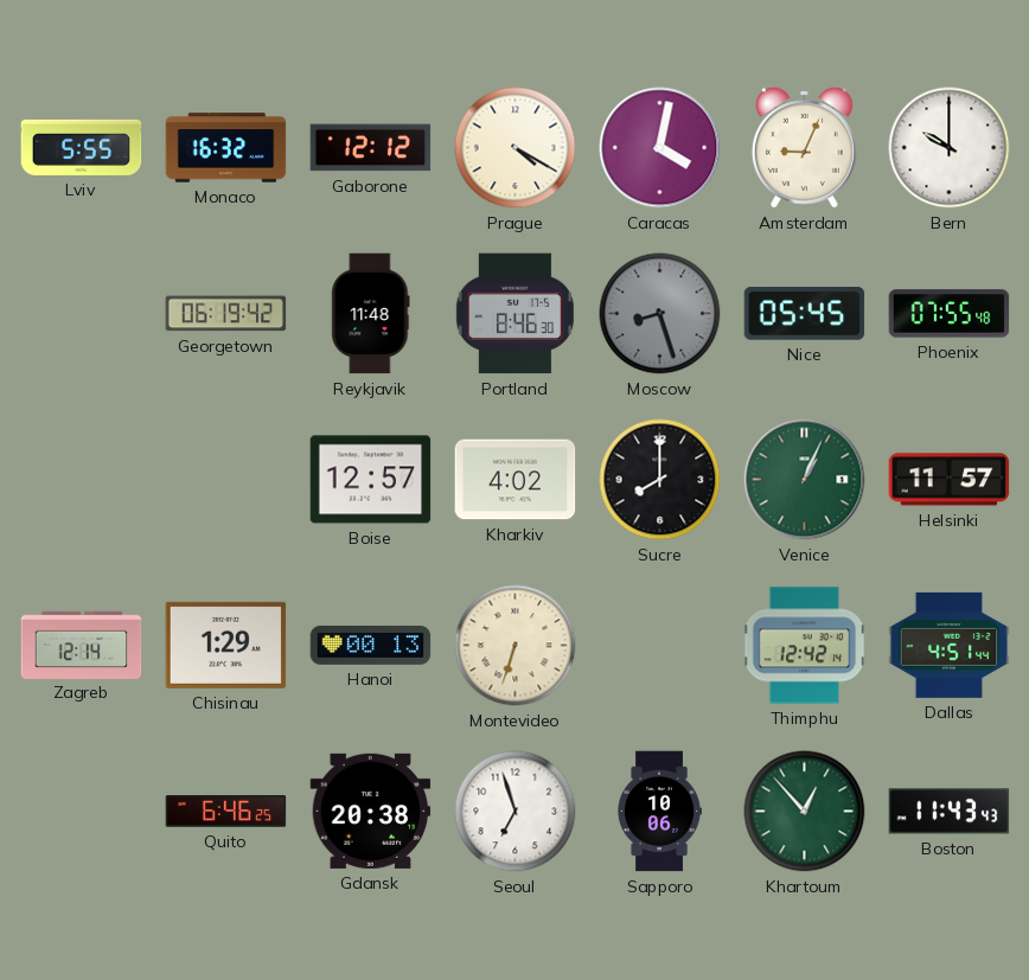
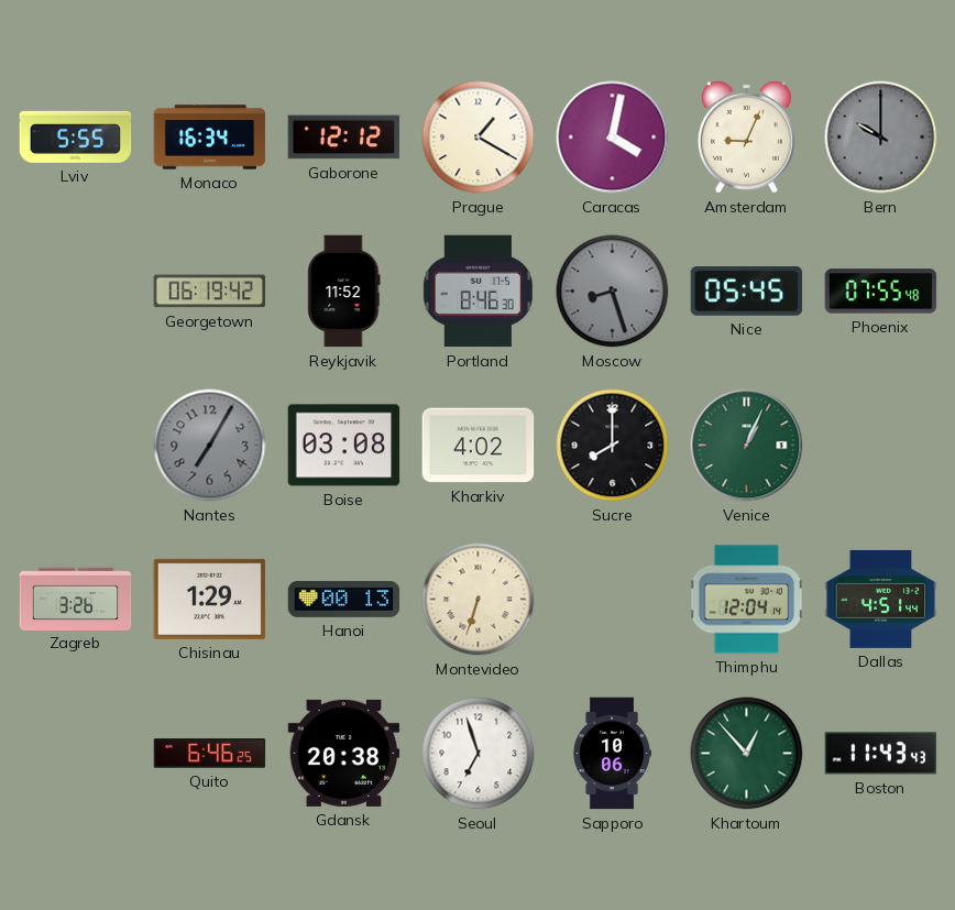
Monaco: 16:32 -> 16:34
Prague: 4:20 -> 1:20
Bern dial: white -> grey
Reykjavik: 11:48 -> 11:52
Nantes: none -> 7:05
Boise: 12:57 -> 03:08
Helsinki: 11:57 -> none
Zagreb: 12:14 -> 3:26
Thimphu: 12:42 -> 12:04
